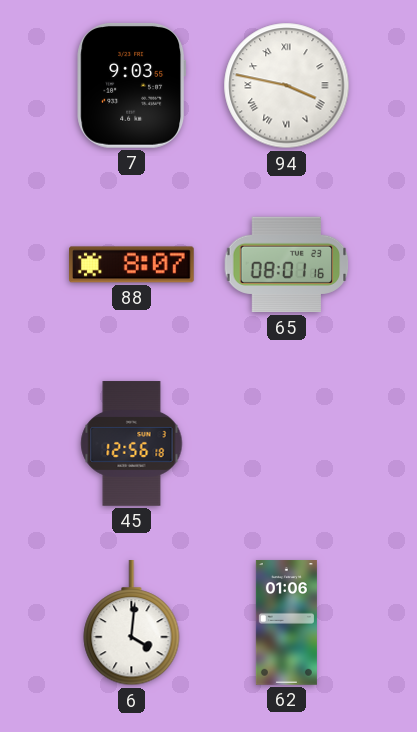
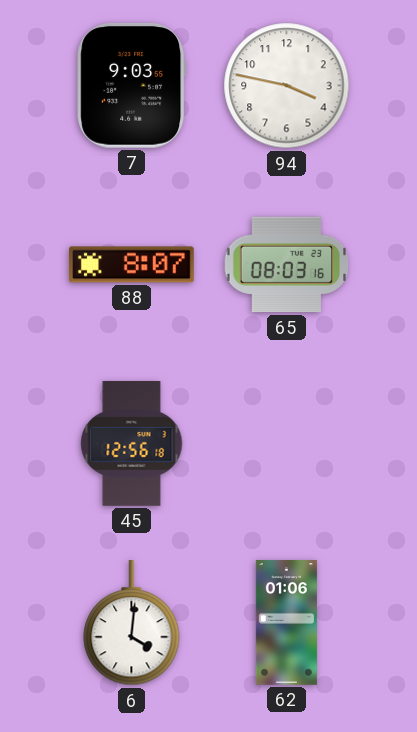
94 numerals: Roman -> Arabic
65: 08:01 -> 08:03
